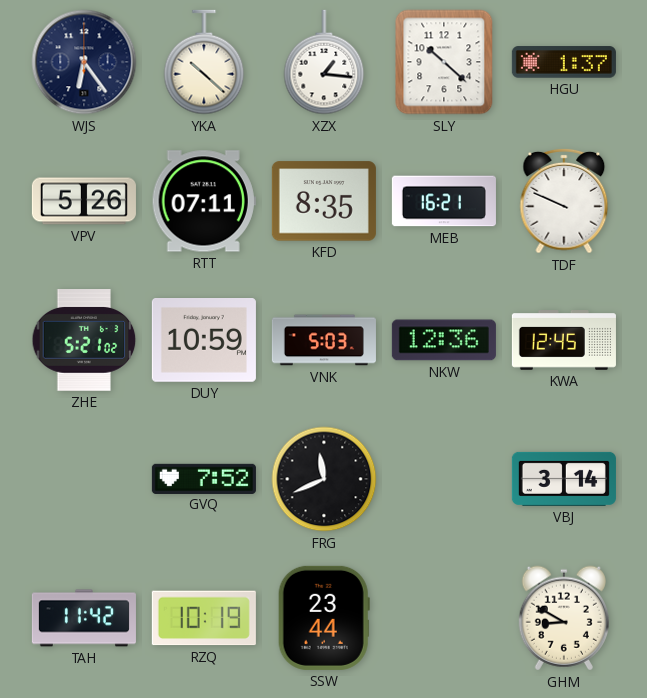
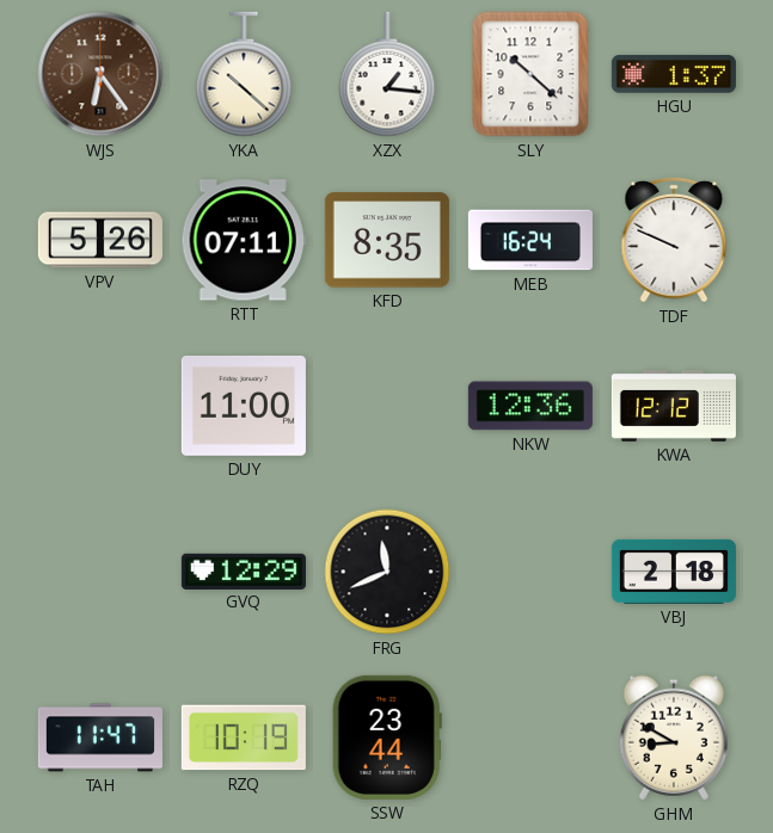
WJS dial: navy -> brown
MEB: 16:21 -> 16:24
ZHE: 5:21 -> none
DUY: 10:59 -> 11:00
VNK: 5:03 -> none
KWA: 12:45 -> 12:12
GVQ: 7:52 -> 12:29
VBJ: 3:14 -> 2:18
TAH: 11:42 -> 11:47
